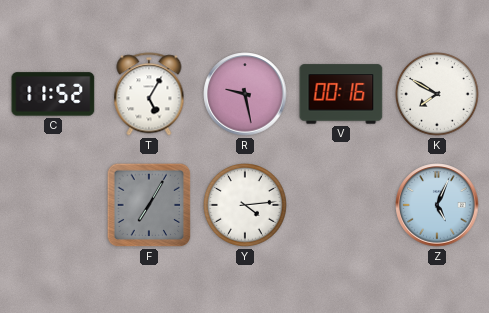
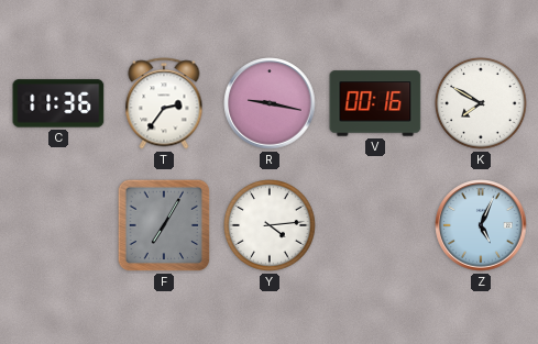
C: 11:52 -> 11:36
T: 5:05 -> 2:36
R: 9:28 -> 9:17
